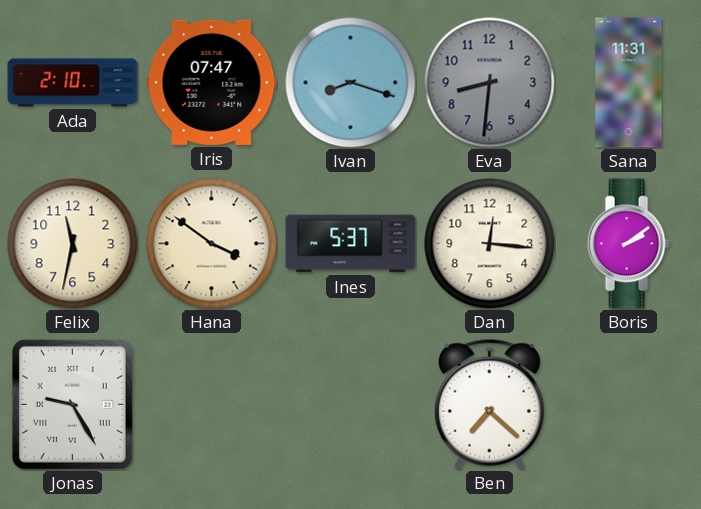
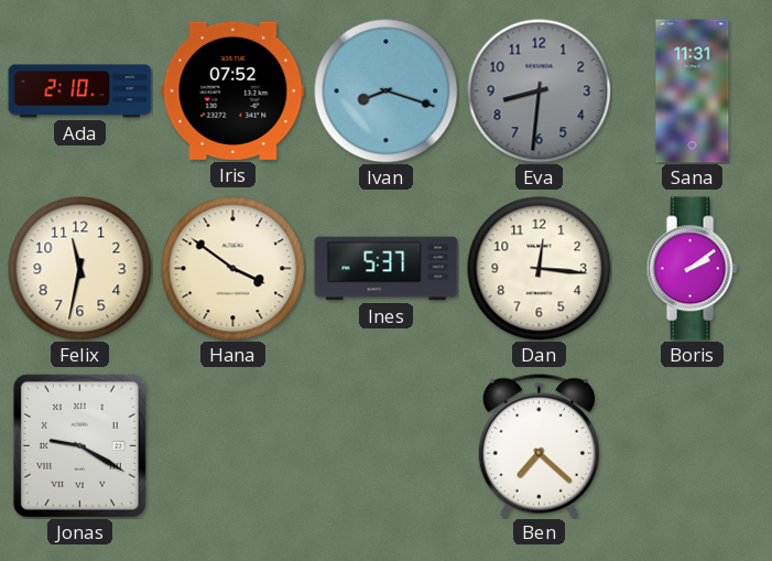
Iris: 07:47 -> 07:52
Jonas: 9:25 -> 9:20
